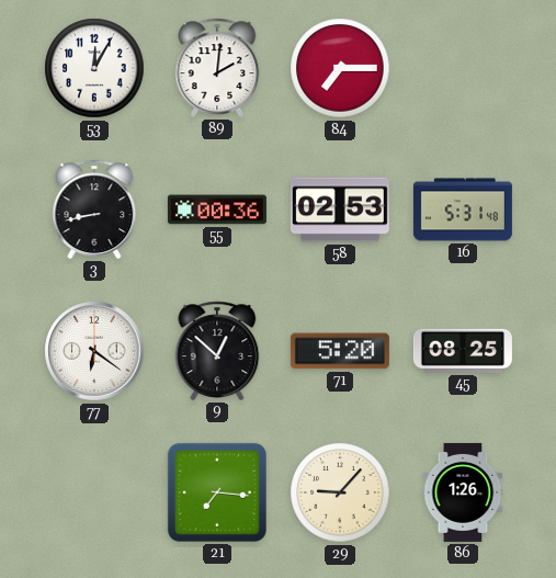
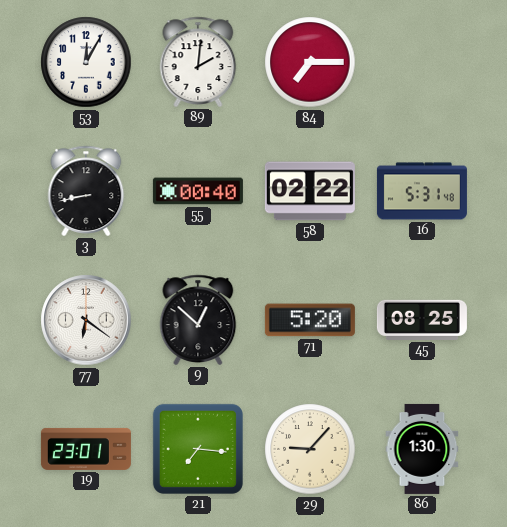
55: 00:36 -> 00:40
58: 02:53 -> 02:22
19: none -> 23:01
86: 1:26 -> 1:30
